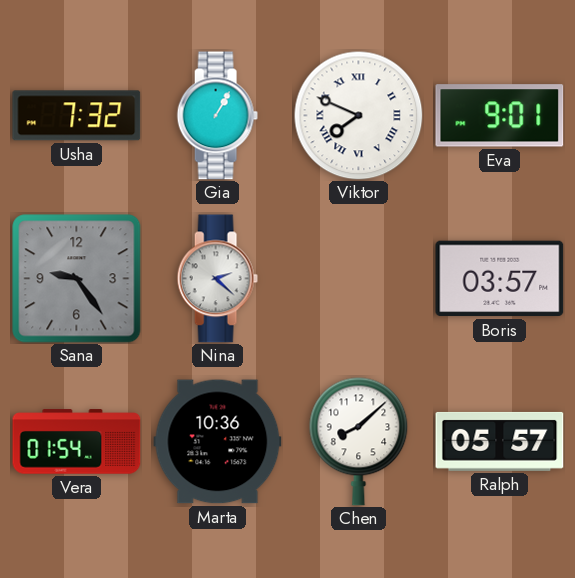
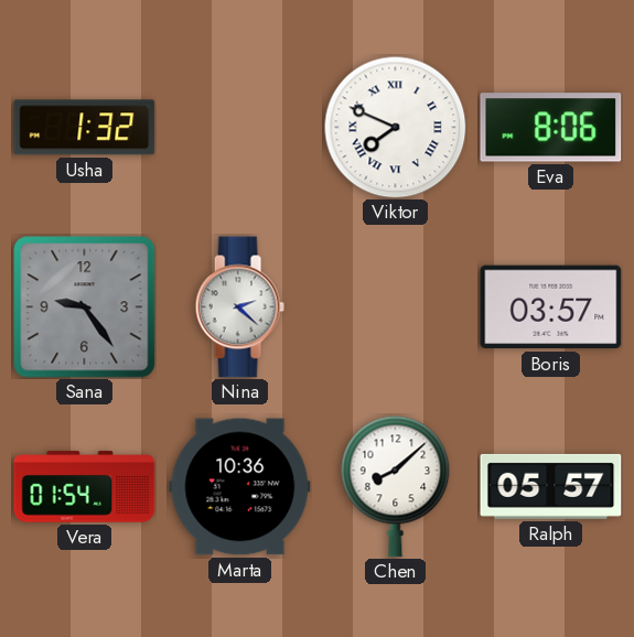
Usha: 7:32 -> 1:32
Gia: 1:05 -> none
Eva: 9:01 -> 8:06
